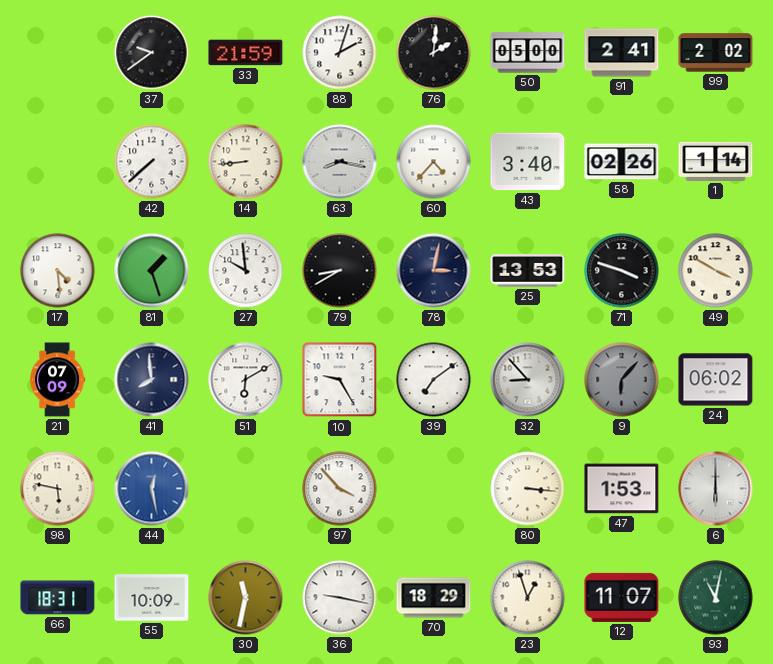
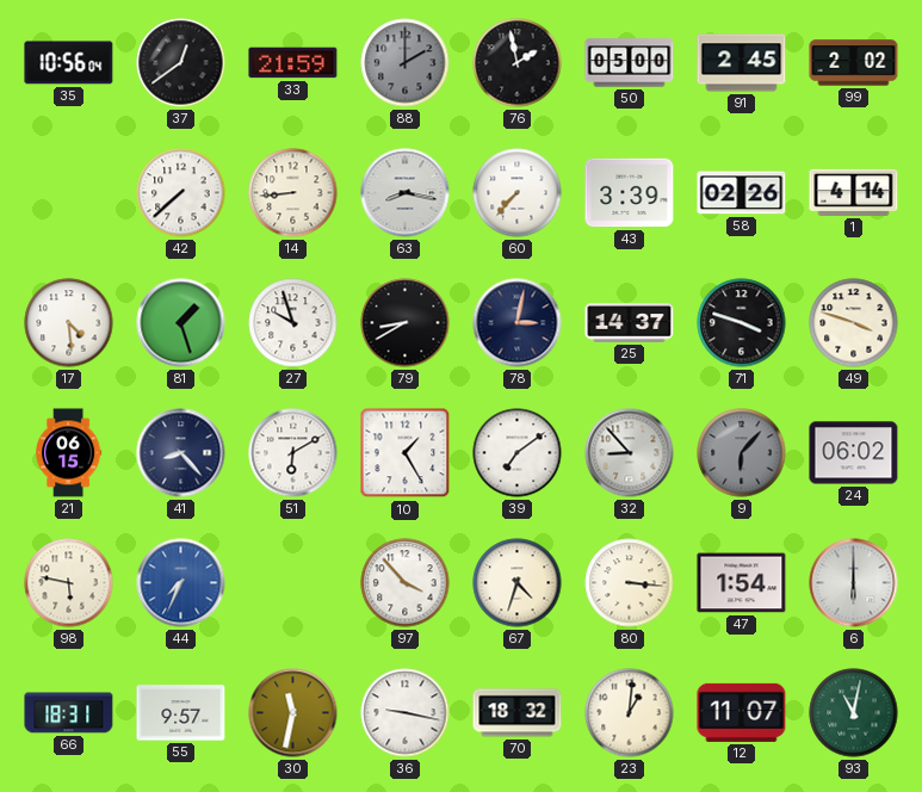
35: none -> 10:56
37: 9:39 -> 12:39
88: 2:03 -> 2:00
88 dial: white -> grey
76: 2:01 -> 1:58
91: 2:41 -> 2:45
60: 4:37 -> 7:37
43: 3:40 -> 3:39
1: 1:14 -> 4:14
27: 9:59 -> 9:57
25: 13:53 -> 14:37
49: 3:50 -> 3:48
21: 07:09 -> 06:15
41: 7:59 -> 8:23
10: 9:25 -> 1:25
44: 12:28 -> 7:34
67: none -> 4:33
47: 1:53 -> 1:54
55: 10:09 -> 9:57
70: 18:29 -> 18:32
23: 12:57 -> 1:01
